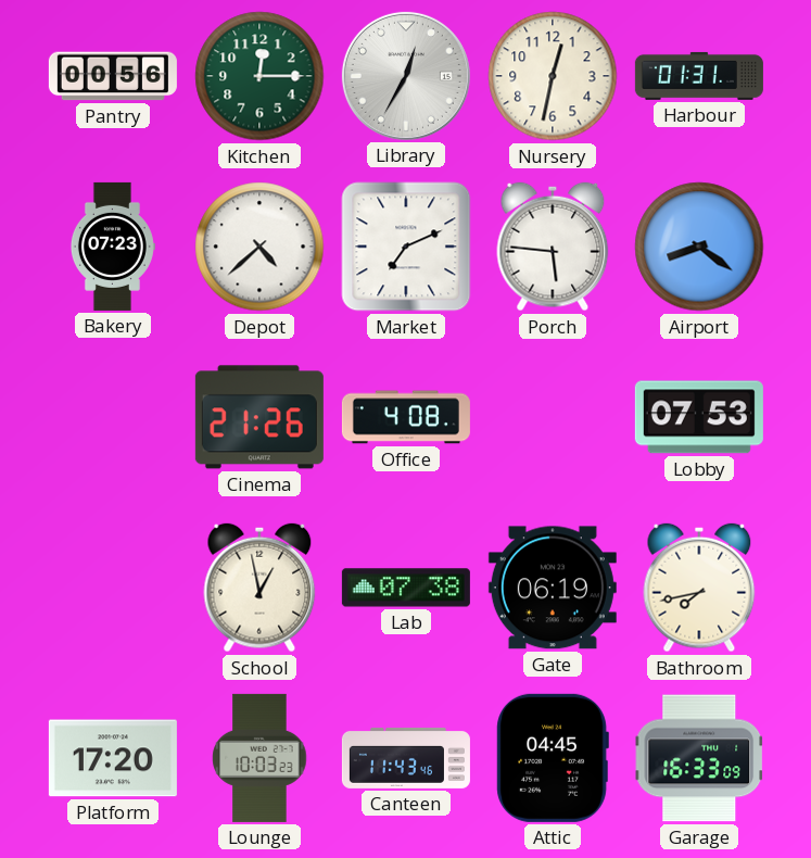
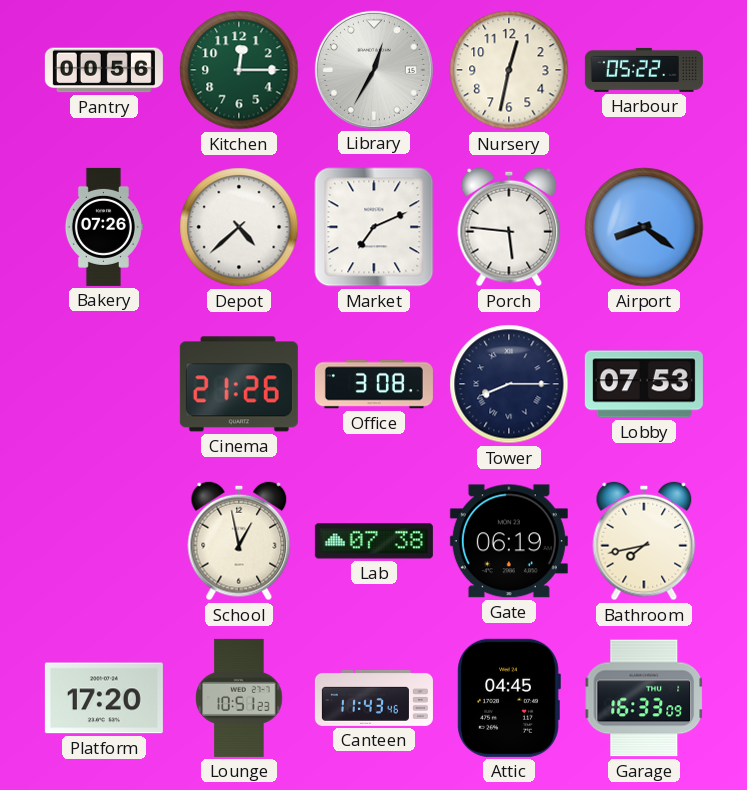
Harbour: 01:31 -> 05:22
Bakery: 07:23 -> 07:26
Office: 4:08 -> 3:08
Tower: none -> 8:15
Lounge: 10:03 -> 10:51
